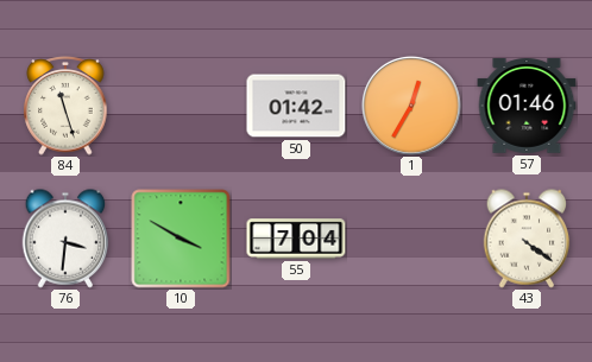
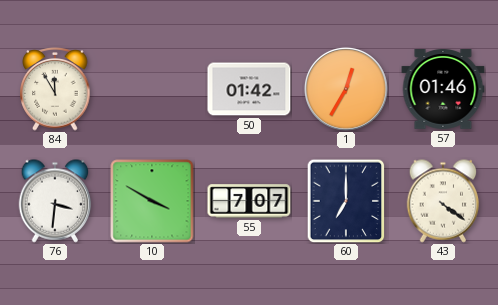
84: 11:27 -> 11:55
55: 7:04 -> 7:07
60: none -> 7:00
